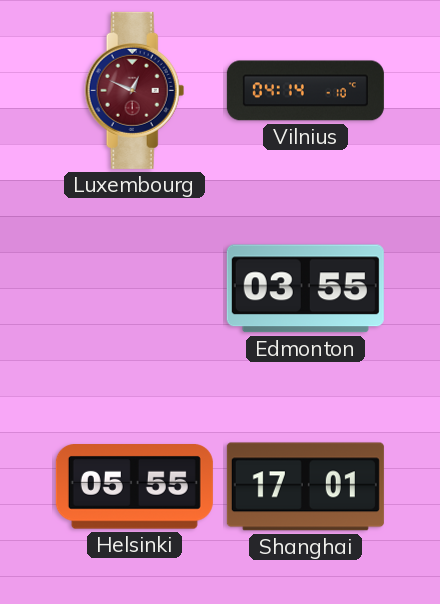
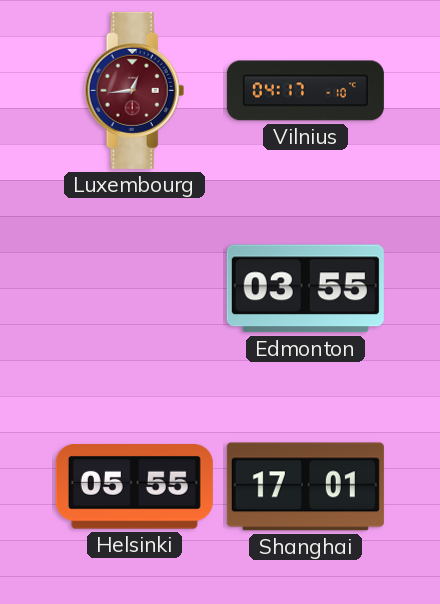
Luxembourg: 12:49 -> 12:44
Vilnius: 04:14 -> 04:17
